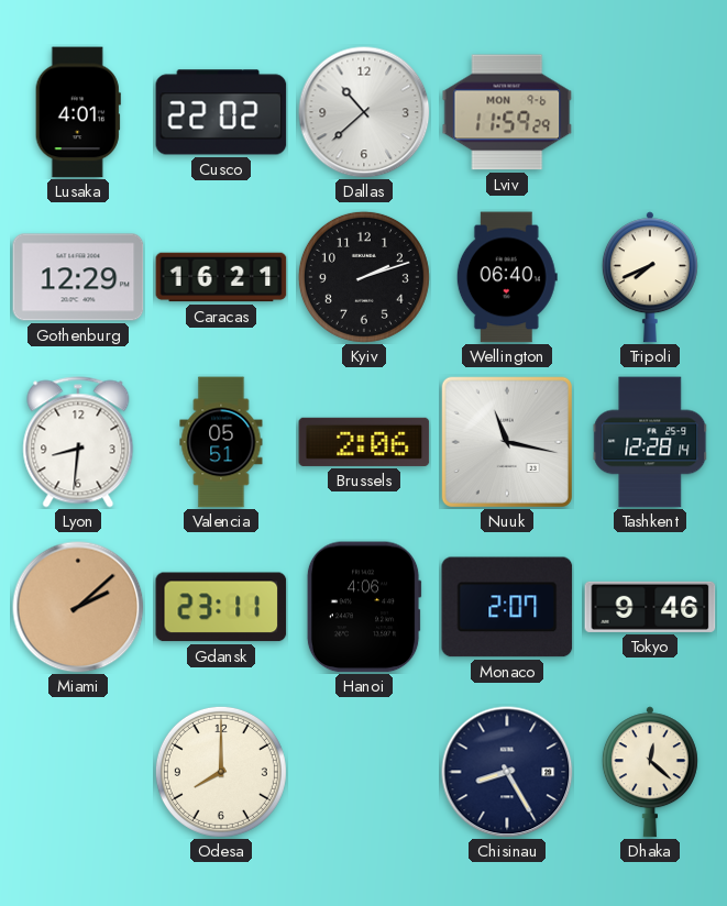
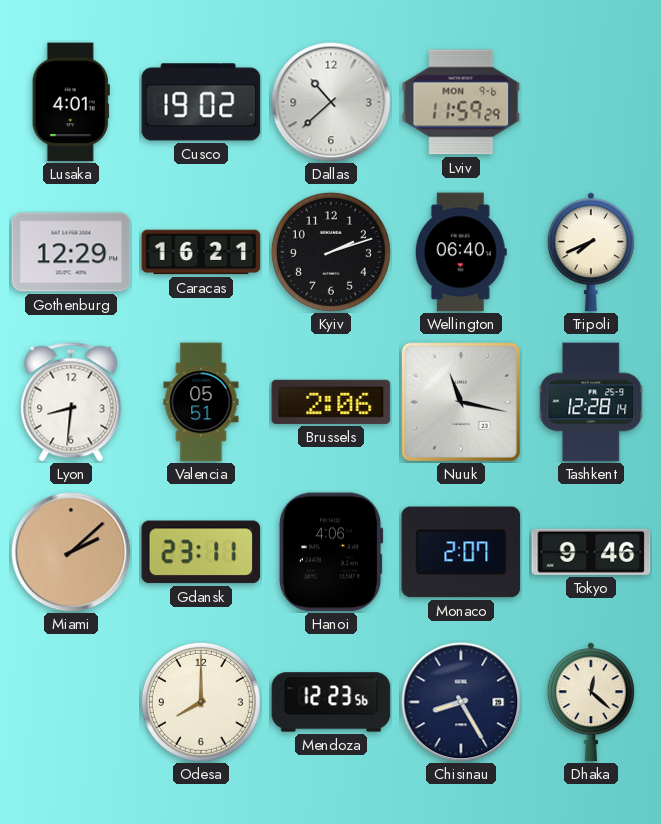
Cusco: 22:02 -> 19:02
Mendoza: none -> 12:23
